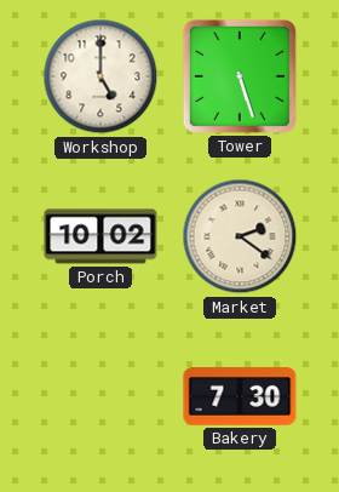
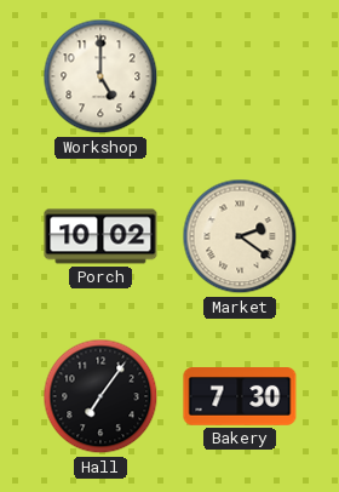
Tower: 5:27 -> none
Hall: none -> 7:06
